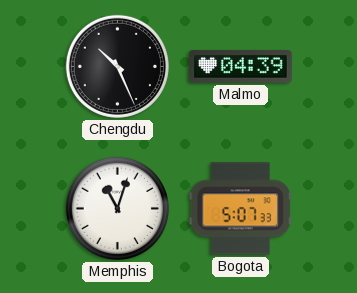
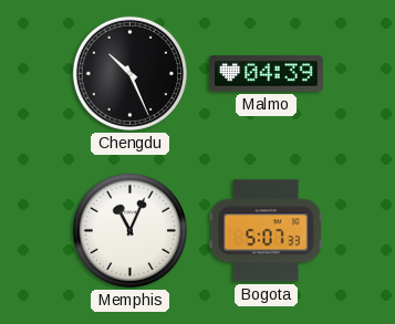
Memphis: 11:03 -> 11:04
